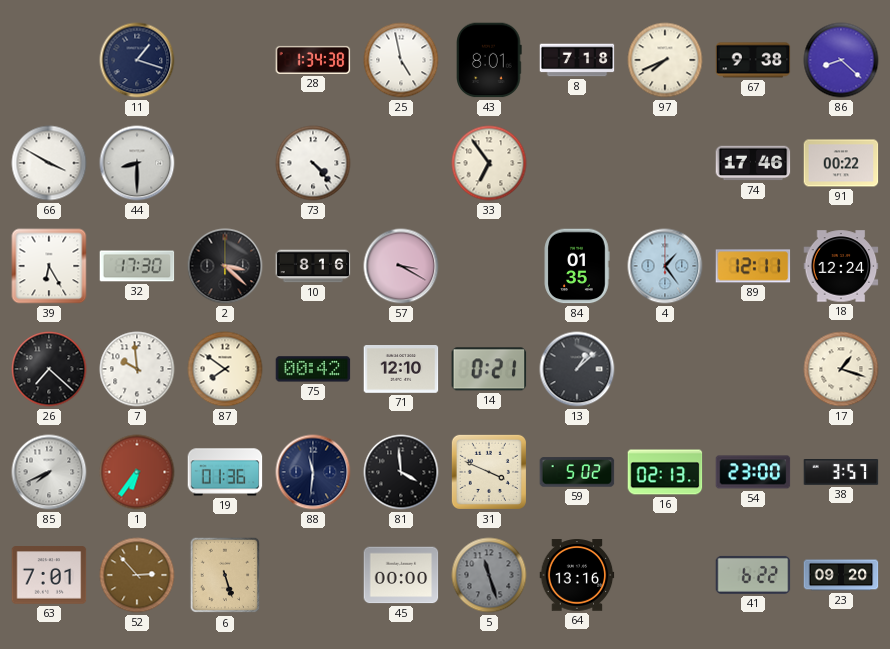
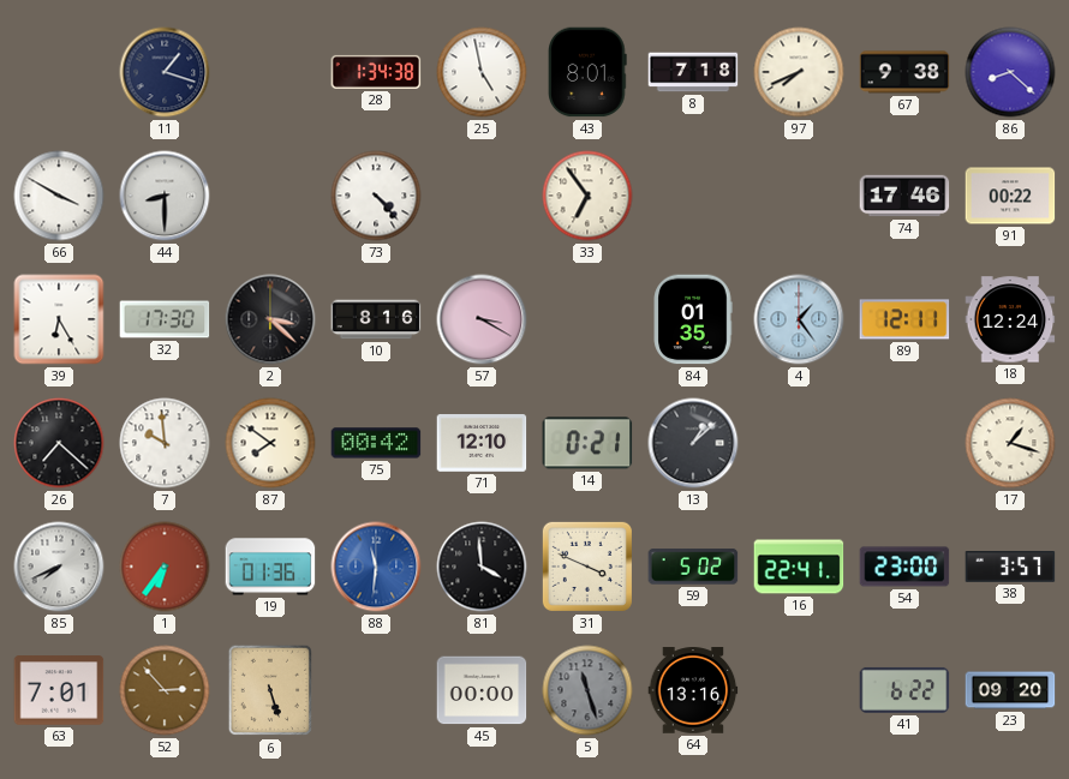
88 dial: navy -> blue
16: 02:13 -> 22:41
